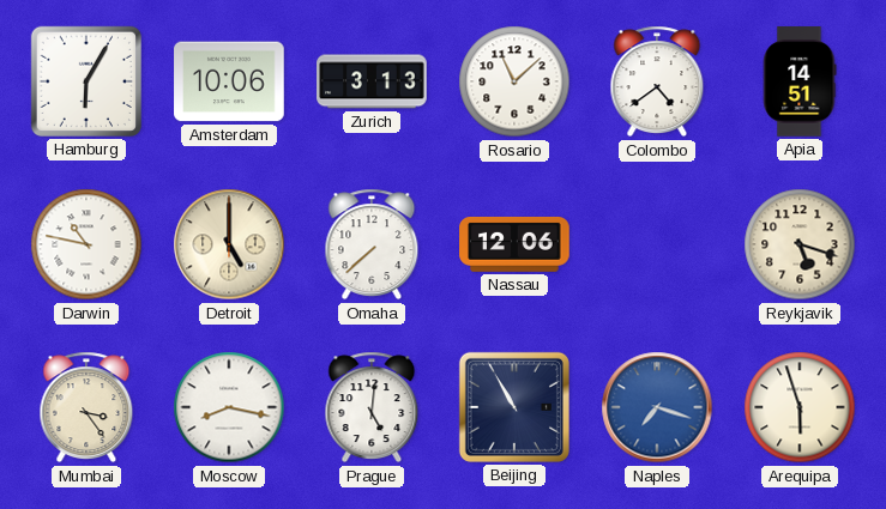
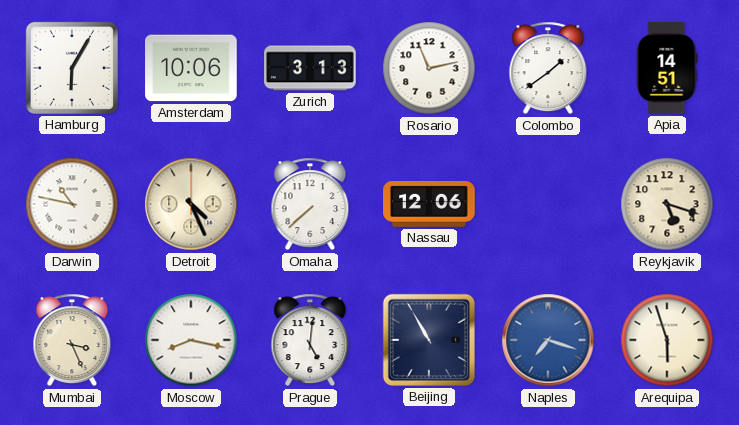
Rosario: 11:08 -> 11:13
Colombo: 4:39 -> 1:39
Detroit: 5:00 -> 4:26
Mumbai: 3:24 -> 3:26
